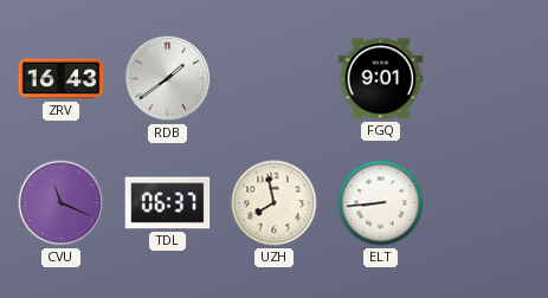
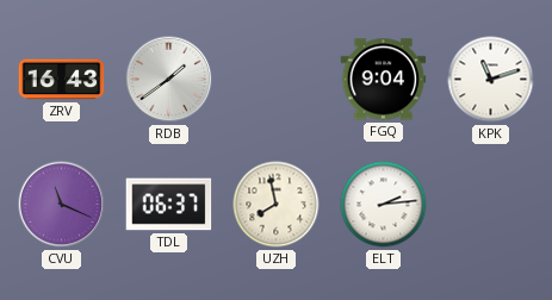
FGQ: 9:01 -> 9:04
KPK: none -> 11:12
ELT: 8:44 -> 2:14
